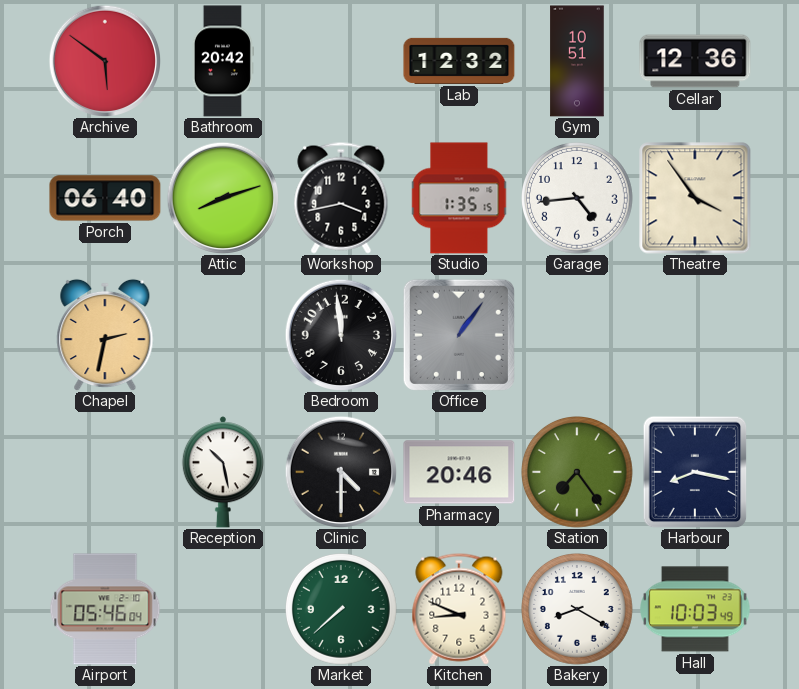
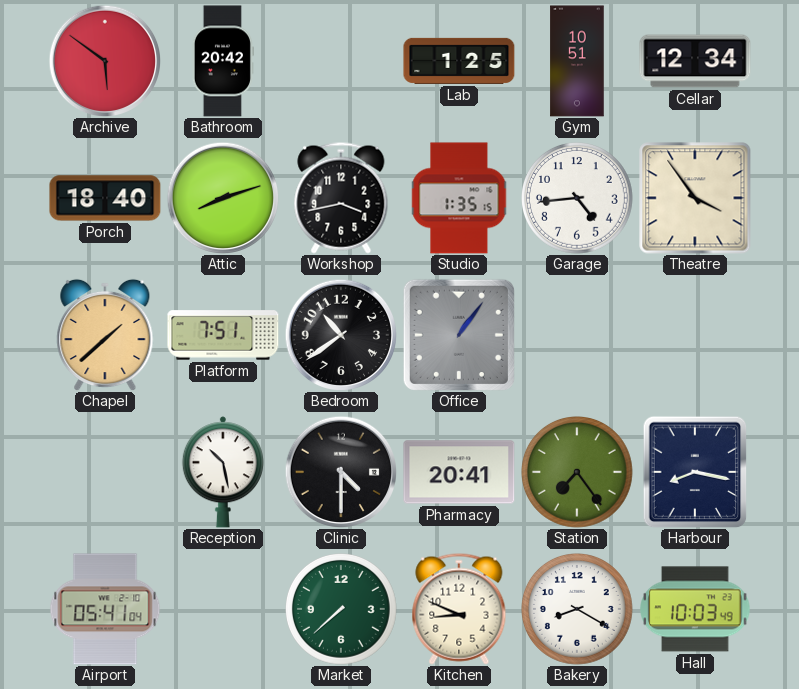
Lab: 12:32 -> 1:25
Cellar: 12:36 -> 12:34
Porch: 06:40 -> 18:40
Chapel: 2:32 -> 1:38
Platform: none -> 7:51
Bedroom: 11:59 -> 10:39
Pharmacy: 20:46 -> 20:41
Airport: 05:46 -> 05:41
